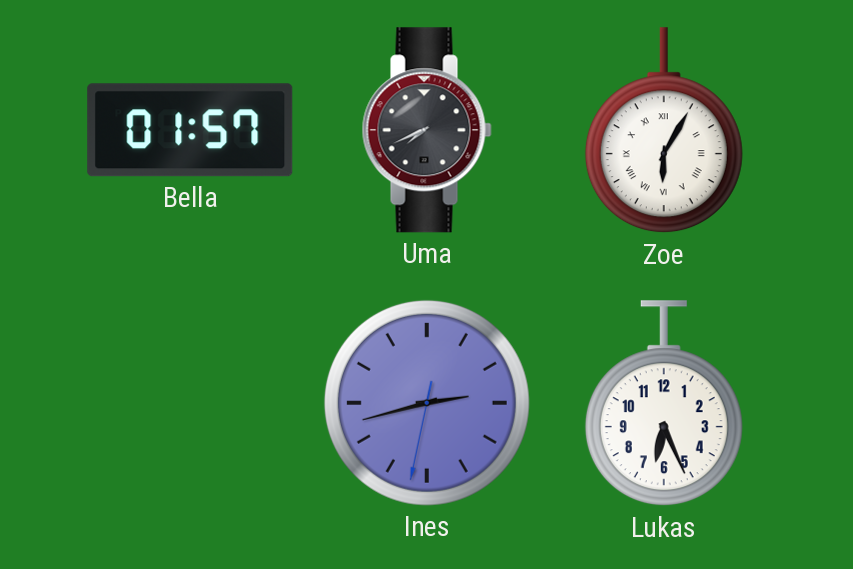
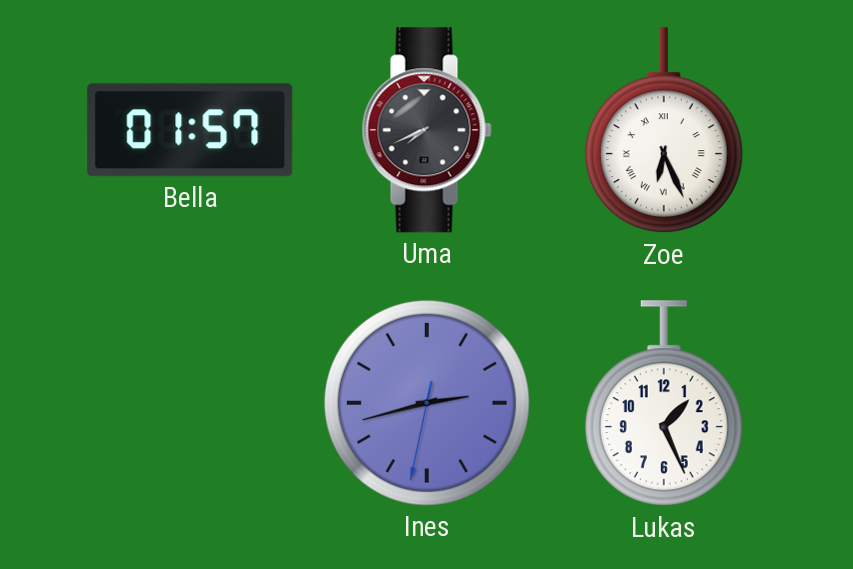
Zoe: 6:05 -> 6:26
Lukas: 6:26 -> 1:26
